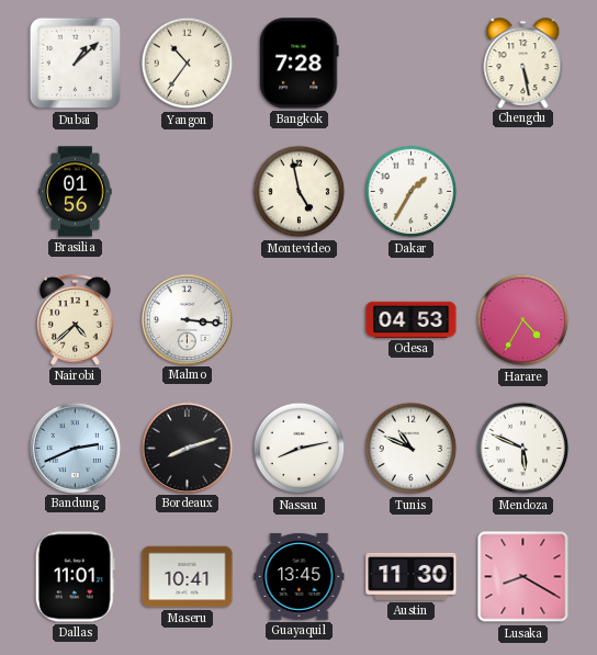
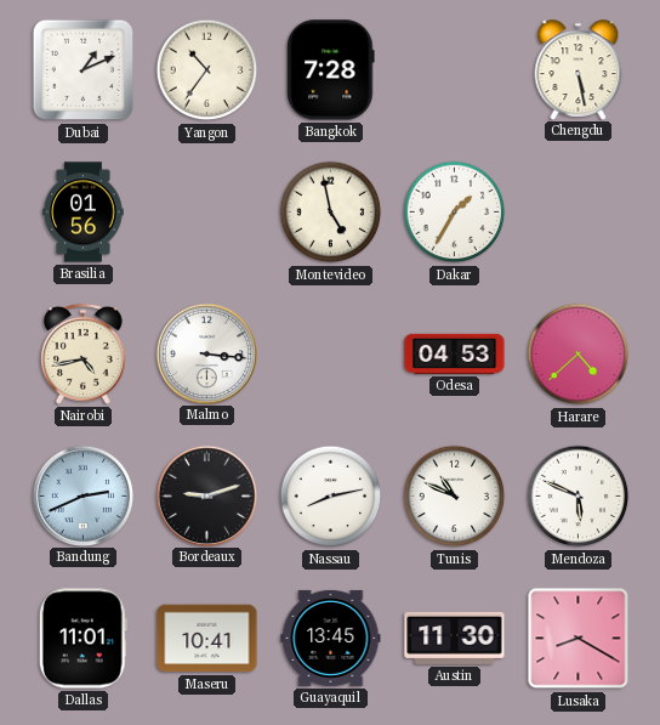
Dubai: 1:08 -> 1:11
Nairobi: 4:38 -> 4:43
Harare: 4:35 -> 4:38
Bordeaux: 8:12 -> 9:12
